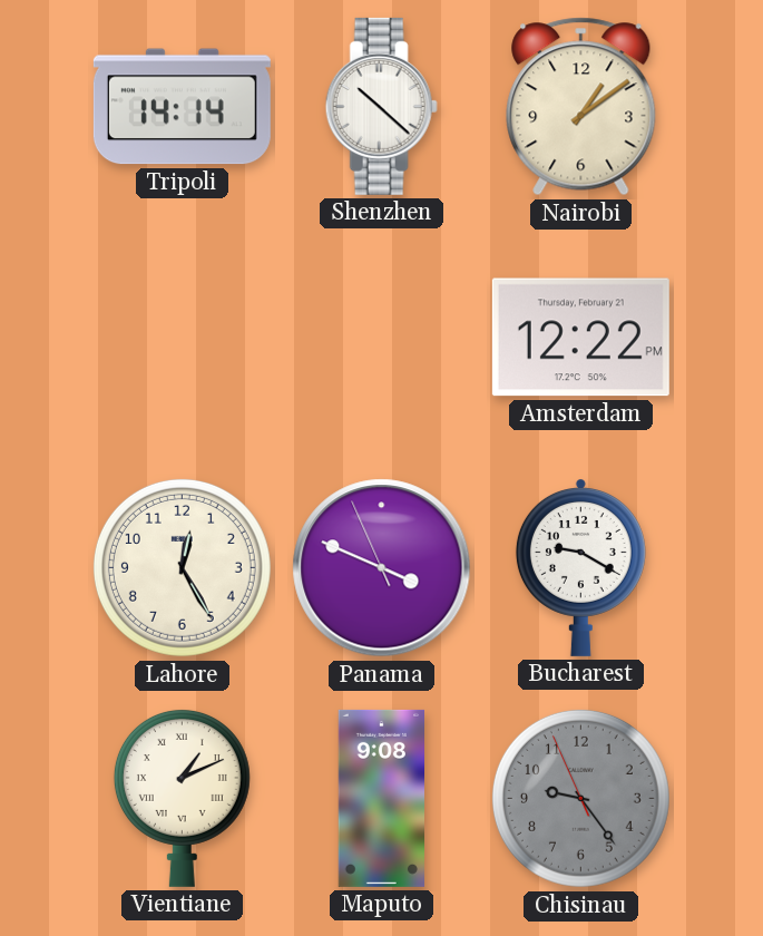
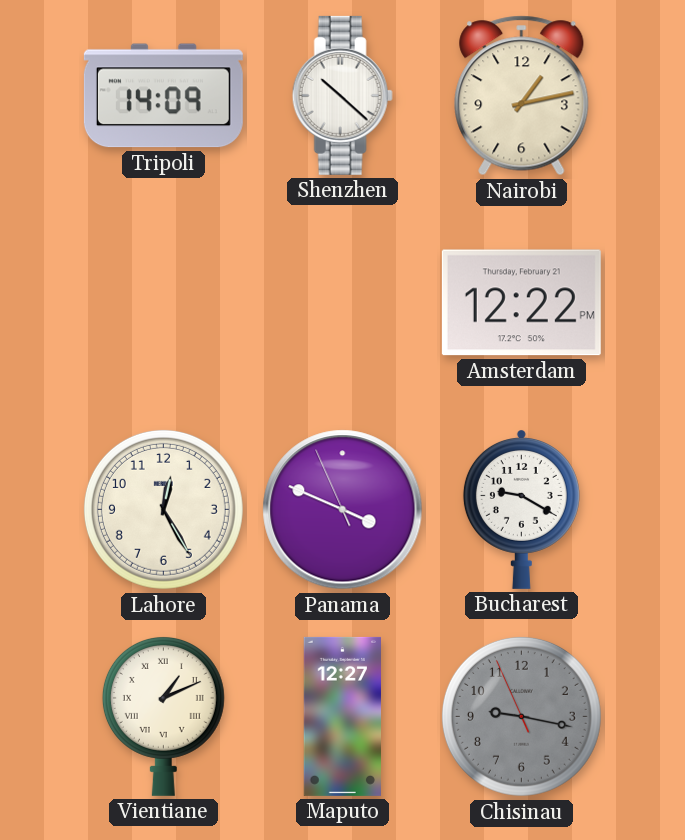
Tripoli: 14:14 -> 14:09
Nairobi: 1:09 -> 1:13
Maputo: 9:08 -> 12:27
Chisinau: 9:23 -> 9:16
